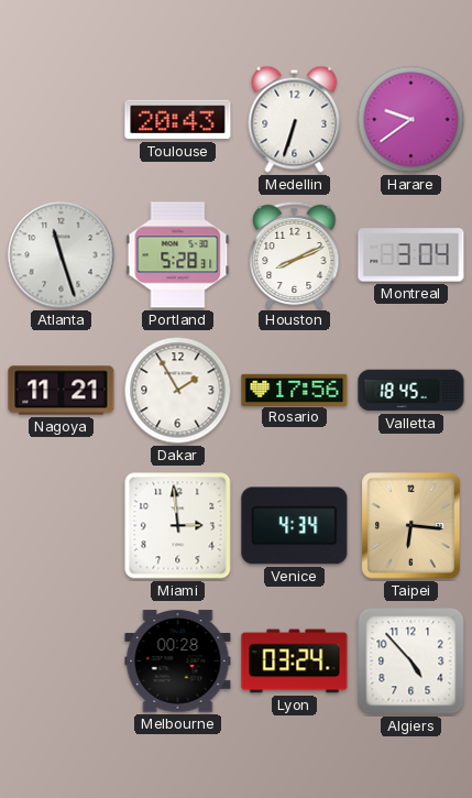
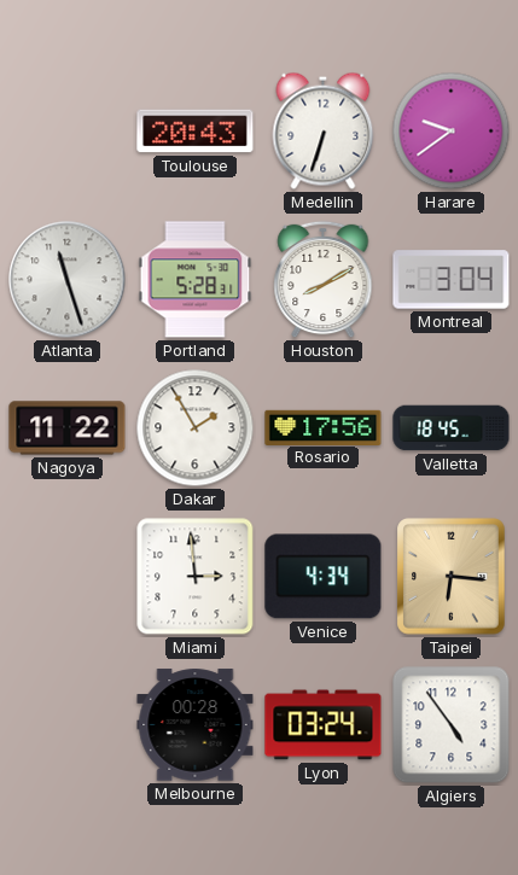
Houston: 8:11 -> 8:10
Nagoya: 11:21 -> 11:22
Algiers: 4:53 -> 4:54
